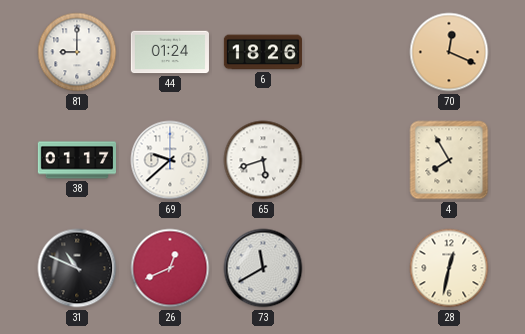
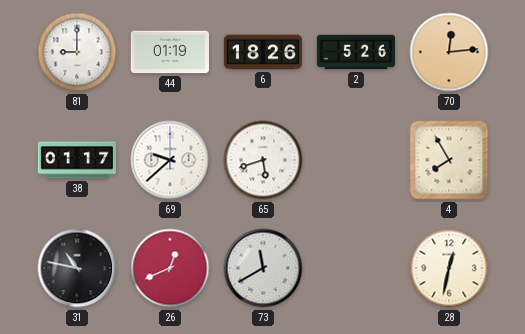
44: 01:24 -> 01:19
2: none -> 5:26
70: 12:19 -> 12:14
31: 10:49 -> 10:47
